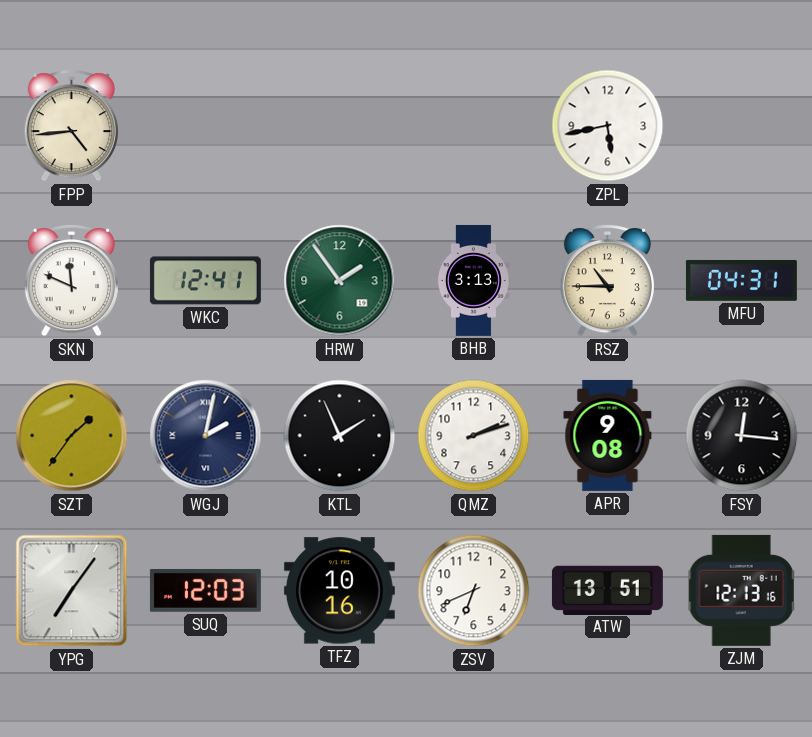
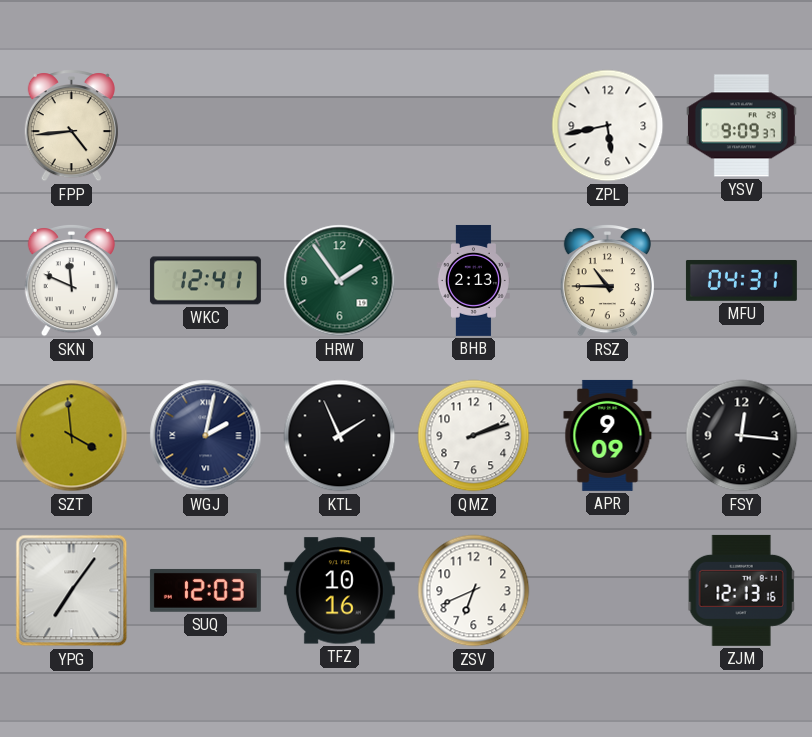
YSV: none -> 9:09
BHB: 3:13 -> 2:13
SZT: 1:36 -> 3:59
APR: 9:08 -> 9:09
ATW: 13:51 -> none
